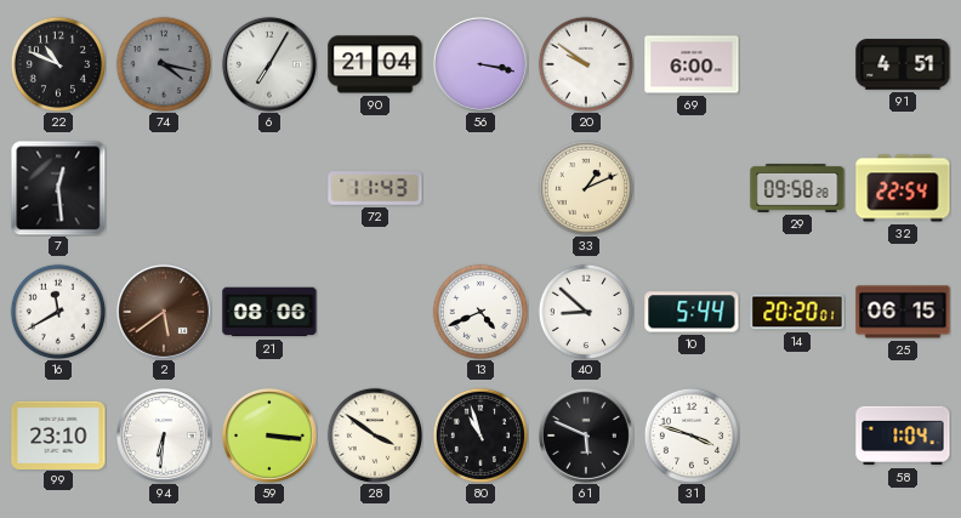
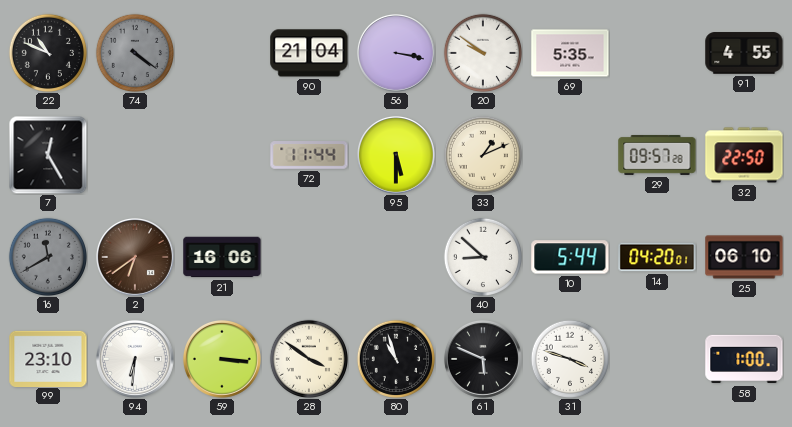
74: 4:17 -> 4:21
6: 7:05 -> none
69: 6:00 -> 5:35
91: 4:51 -> 4:55
7: 12:29 -> 12:25
72: 11:43 -> 11:44
95: none -> 5:30
29: 09:58 -> 09:57
32: 22:54 -> 22:50
16 dial: white -> grey
2: 5:39 -> 6:39
21: 08:06 -> 16:06
13: 4:41 -> none
14: 20:20 -> 04:20
25: 06:15 -> 06:10
58: 1:04 -> 1:00
